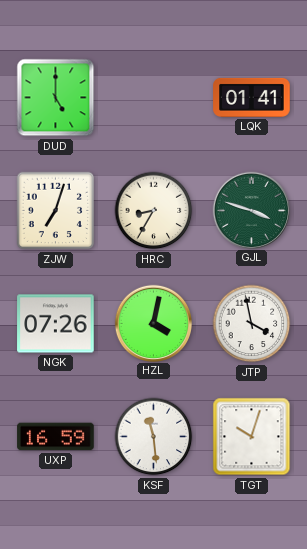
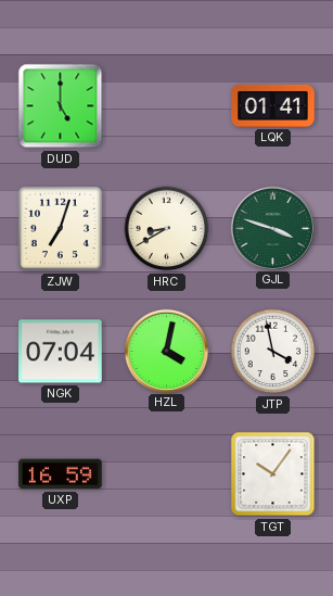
HRC: 8:35 -> 8:40
NGK: 07:26 -> 07:04
KSF: 11:29 -> none
TGT: 10:03 -> 10:06
